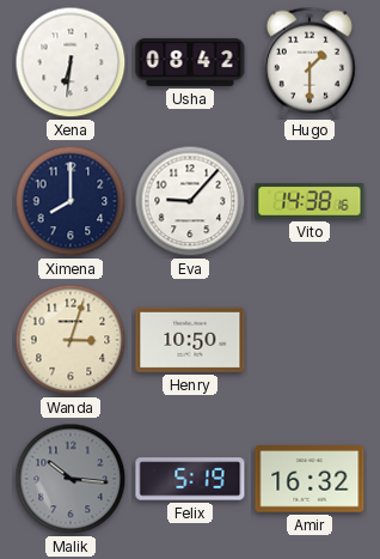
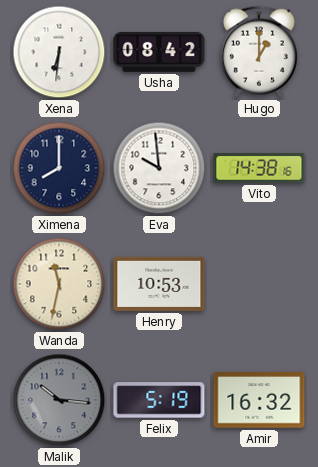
Hugo: 1:30 -> 1:00
Eva: 9:07 -> 9:59
Wanda: 3:03 -> 11:32
Henry: 10:50 -> 10:53
